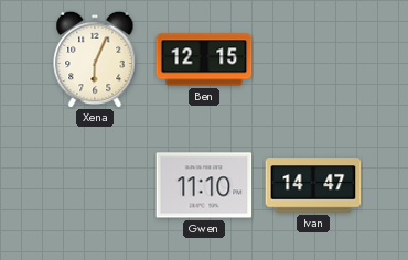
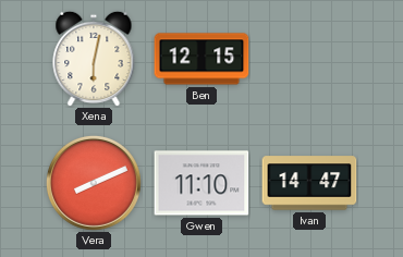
Xena: 6:04 -> 6:02
Vera: none -> 8:11
